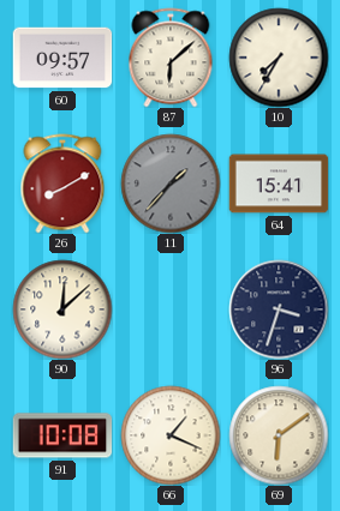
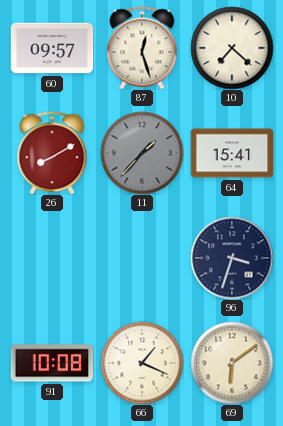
87: 6:08 -> 12:27
10: 7:35 -> 7:22
90: 12:08 -> none
